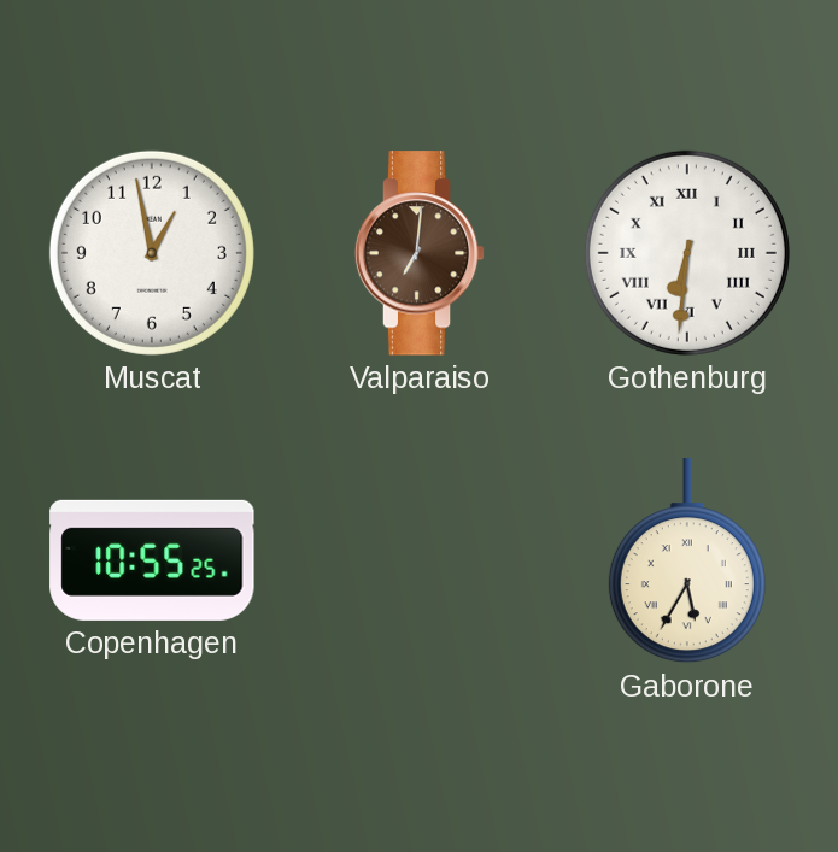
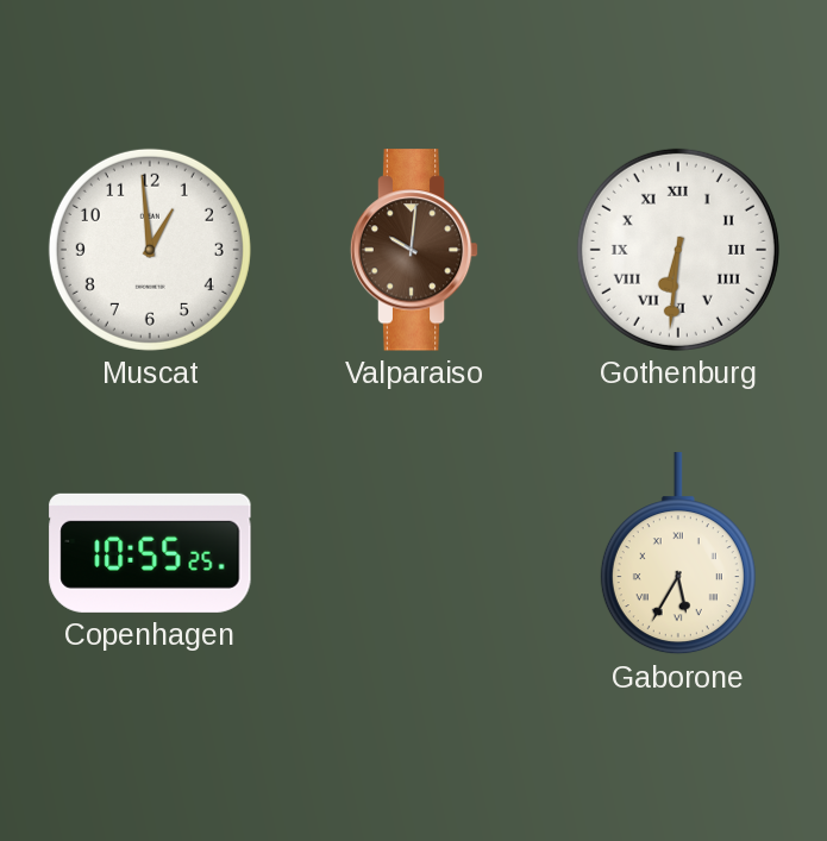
Muscat: 12:58 -> 12:59
Valparaiso: 7:01 -> 10:01
